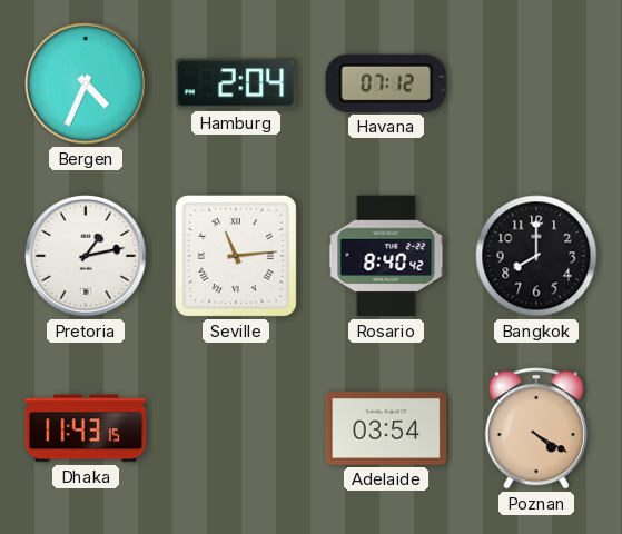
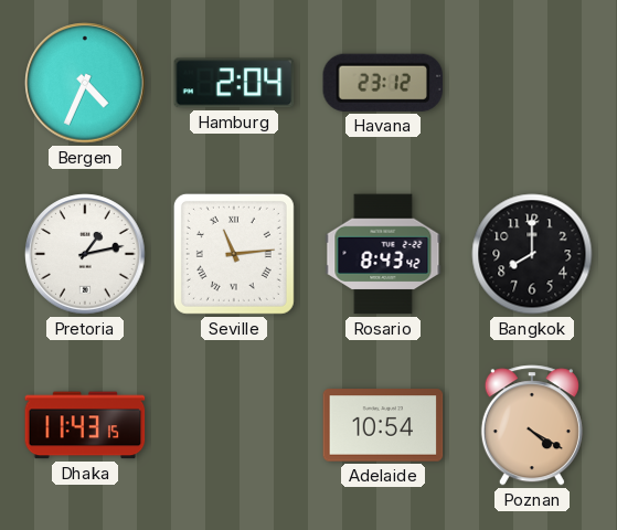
Havana: 07:12 -> 23:12
Rosario: 8:40 -> 8:43
Adelaide: 03:54 -> 10:54
